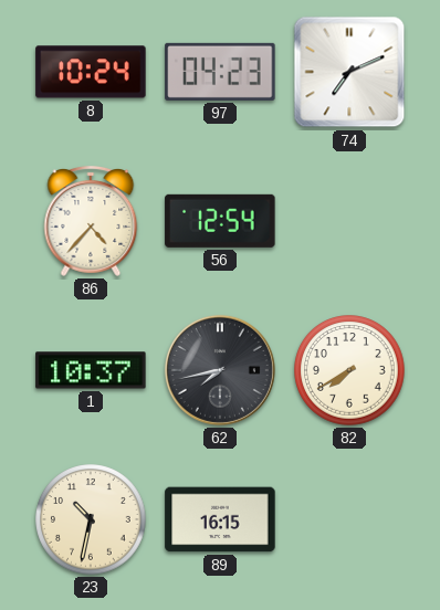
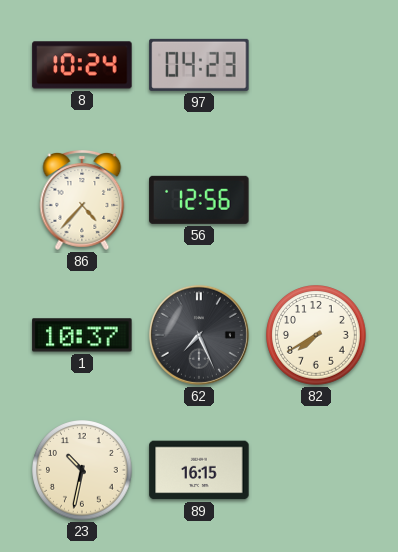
74: 7:11 -> none
56: 12:54 -> 12:56
62: 7:43 -> 7:26
